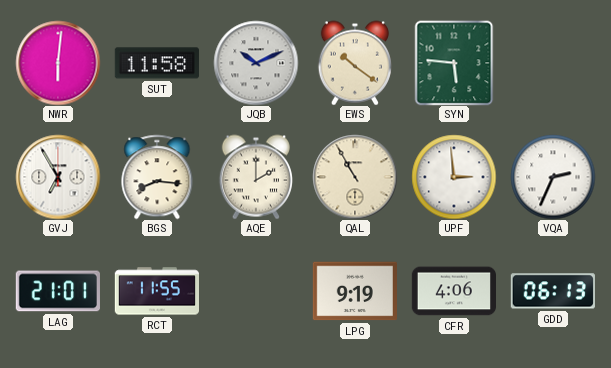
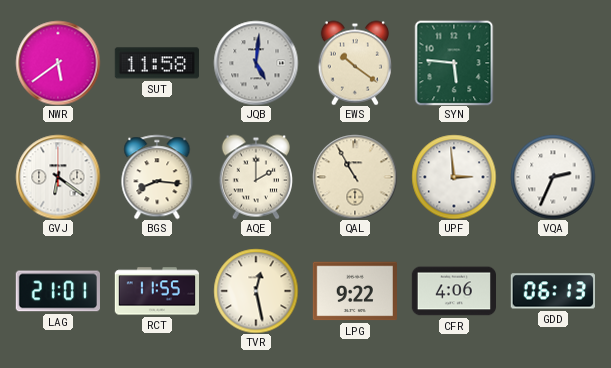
NWR: 6:01 -> 5:39
JQB: 10:11 -> 5:01
GVJ: 6:55 -> 6:21
TVR: none -> 12:28
LPG: 9:19 -> 9:22
